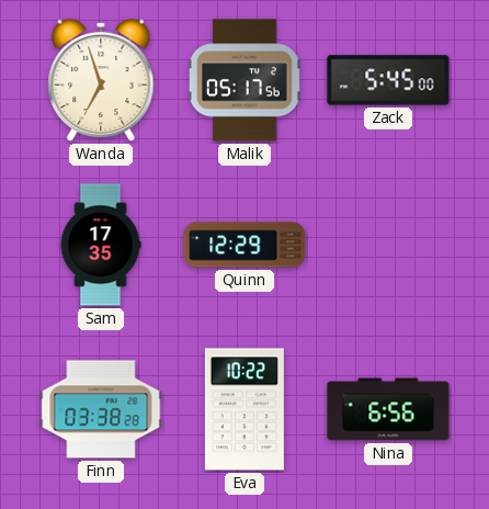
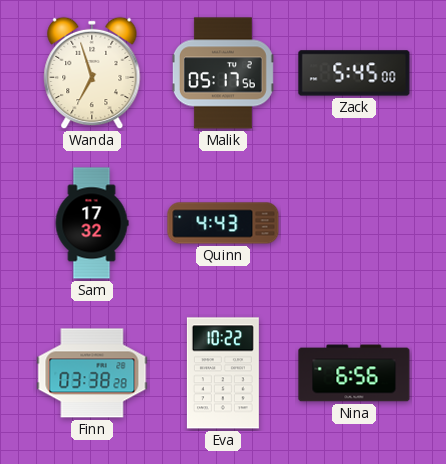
Sam: 17:35 -> 17:32
Quinn: 12:29 -> 4:43
